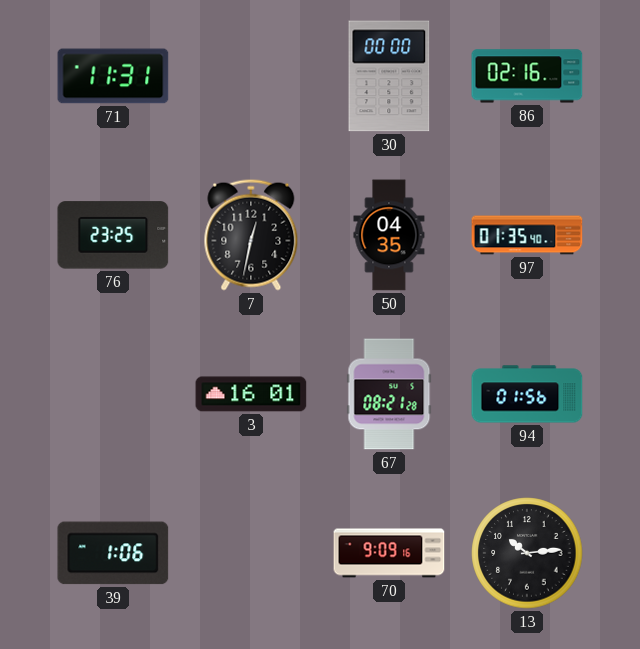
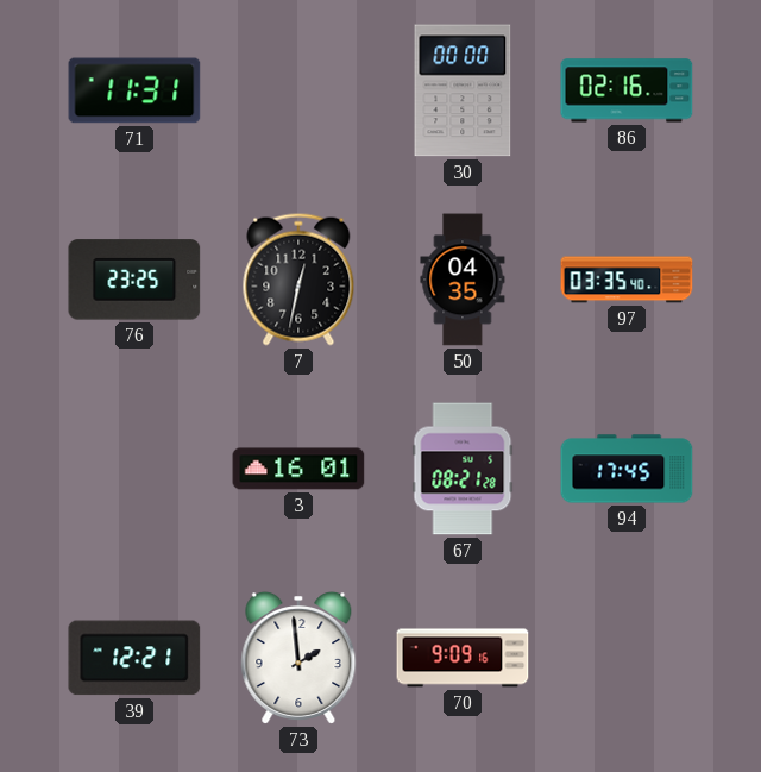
97: 01:35 -> 03:35
94: 01:56 -> 17:45
39: 1:06 -> 12:21
73: none -> 1:59
13: 10:14 -> none
